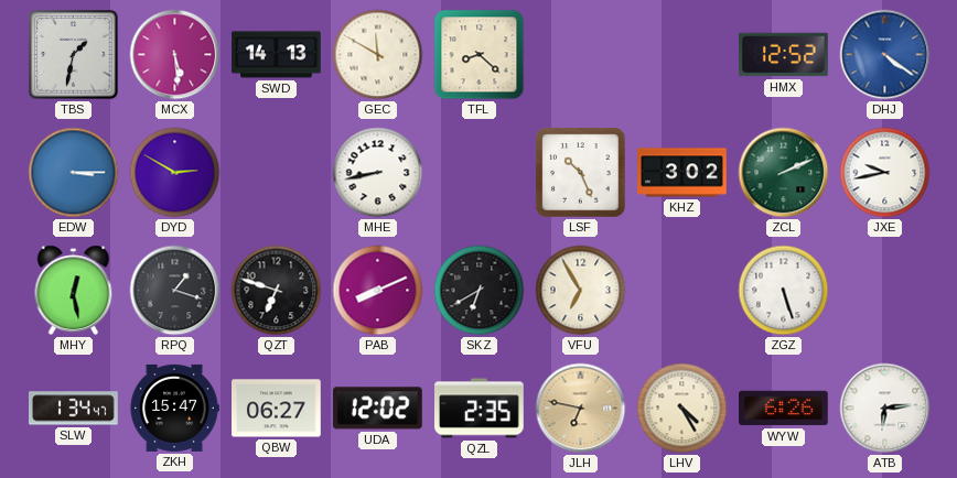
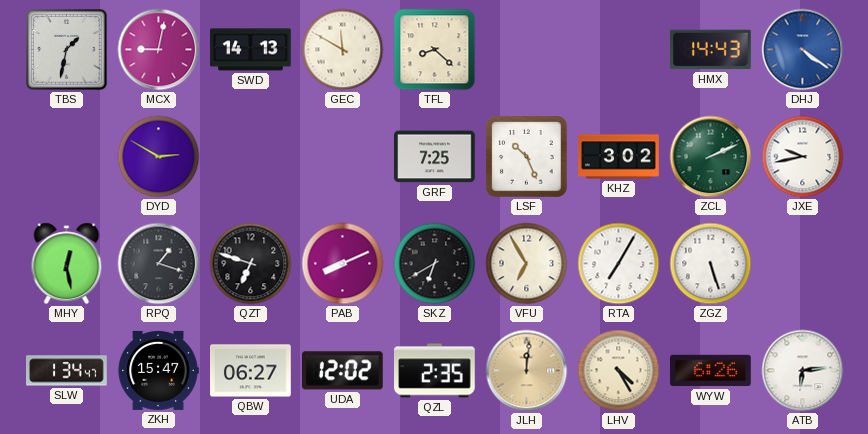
MCX: 5:29 -> 9:02
HMX: 12:52 -> 14:43
EDW: 3:15 -> none
MHE: 8:43 -> none
GRF: none -> 7:25
RTA: none -> 7:05
JLH: 6:47 -> 12:01
